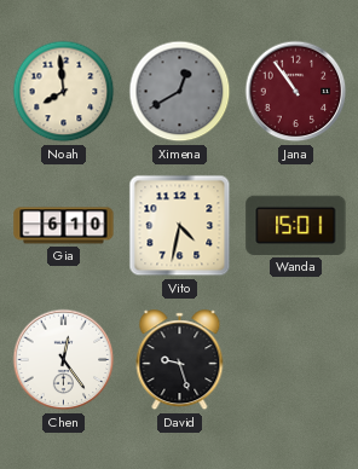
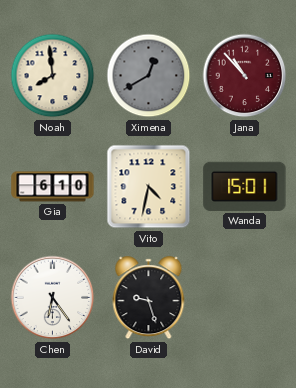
Jana: 10:54 -> 10:53
Chen: 12:24 -> 6:24
